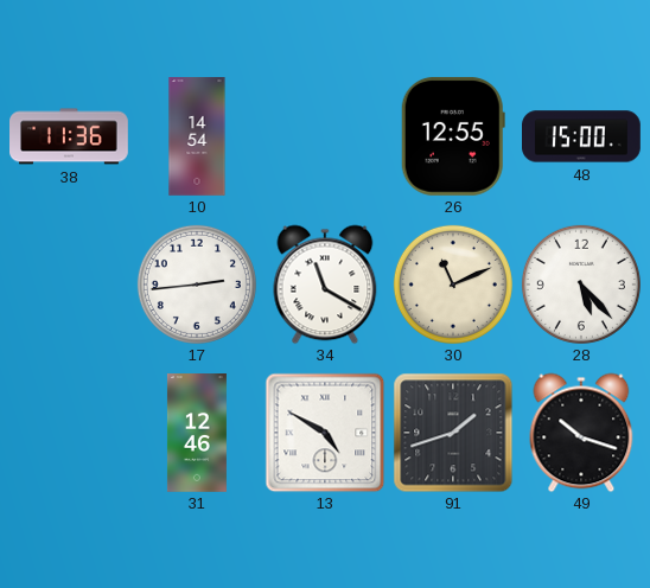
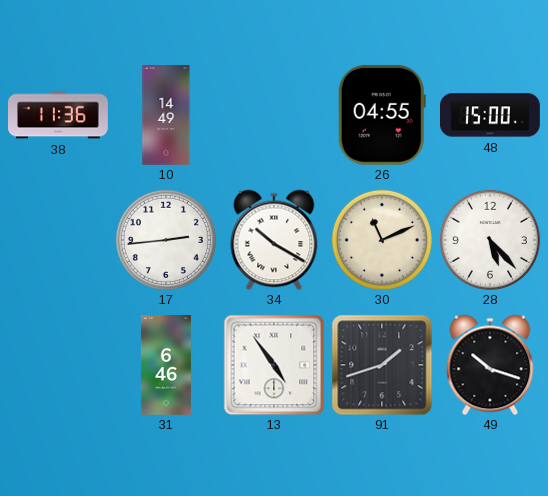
10: 14:54 -> 14:49
26: 12:55 -> 04:55
34: 11:20 -> 10:20
31: 12:46 -> 6:46
13: 4:50 -> 4:54
